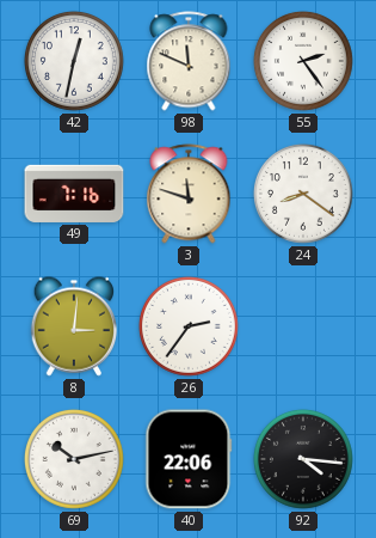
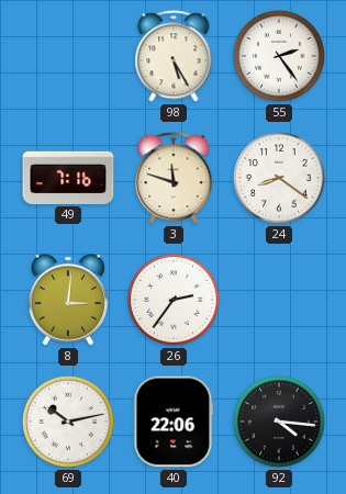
42: 12:32 -> none
98: 11:49 -> 5:25
